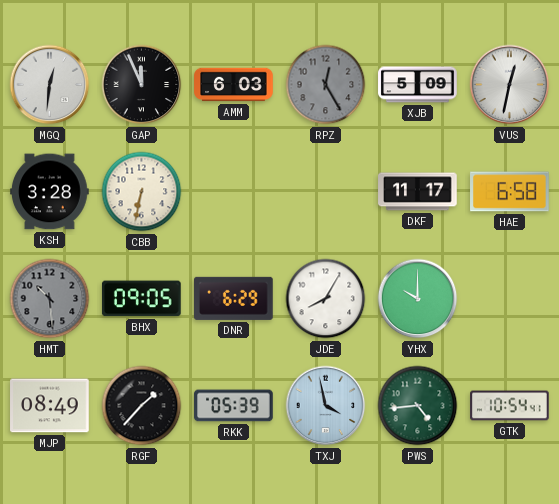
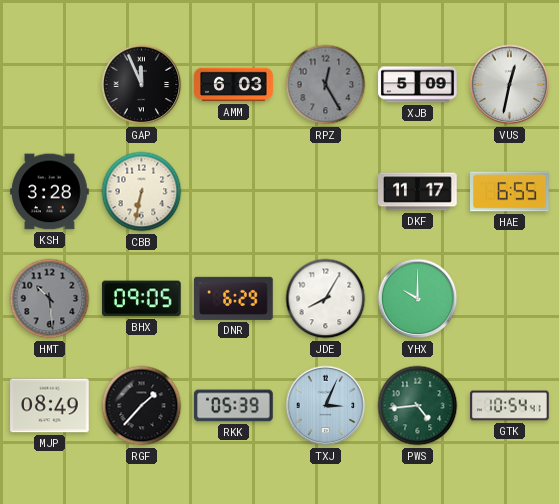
MGQ: 12:31 -> none
HAE: 6:58 -> 6:55
TXJ: 3:58 -> 3:04
